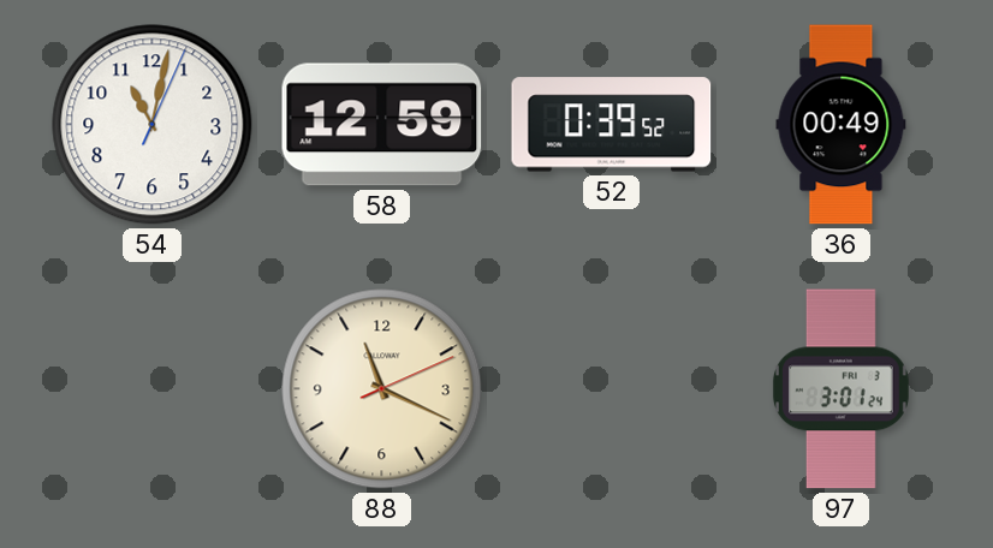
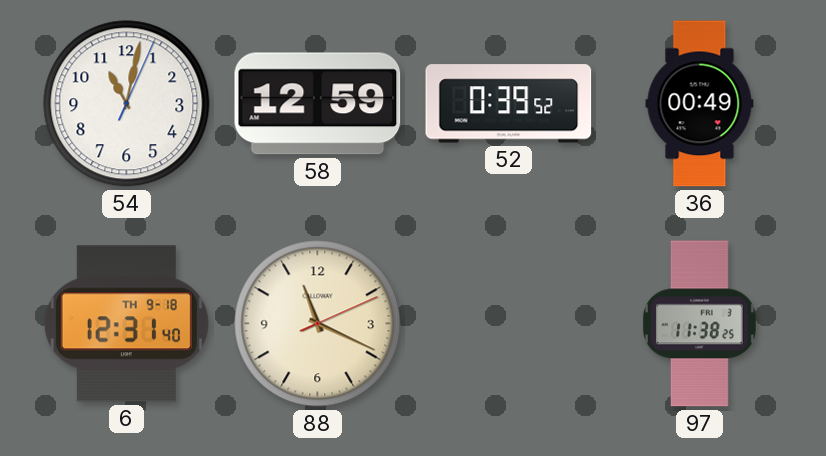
6: none -> 12:31
97: 3:01 -> 11:38
